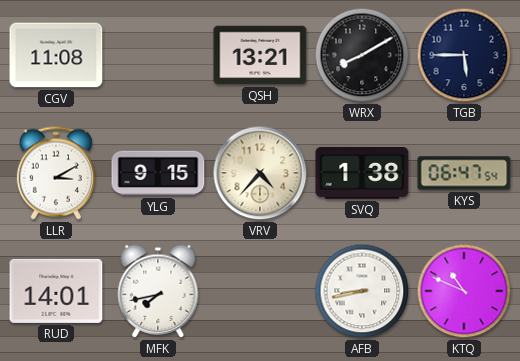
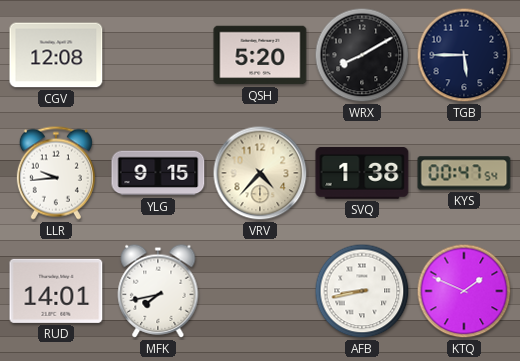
CGV: 11:08 -> 12:08
QSH: 13:21 -> 5:20
LLR: 3:10 -> 9:44
KYS: 06:47 -> 00:47
KTQ: 10:49 -> 1:49
